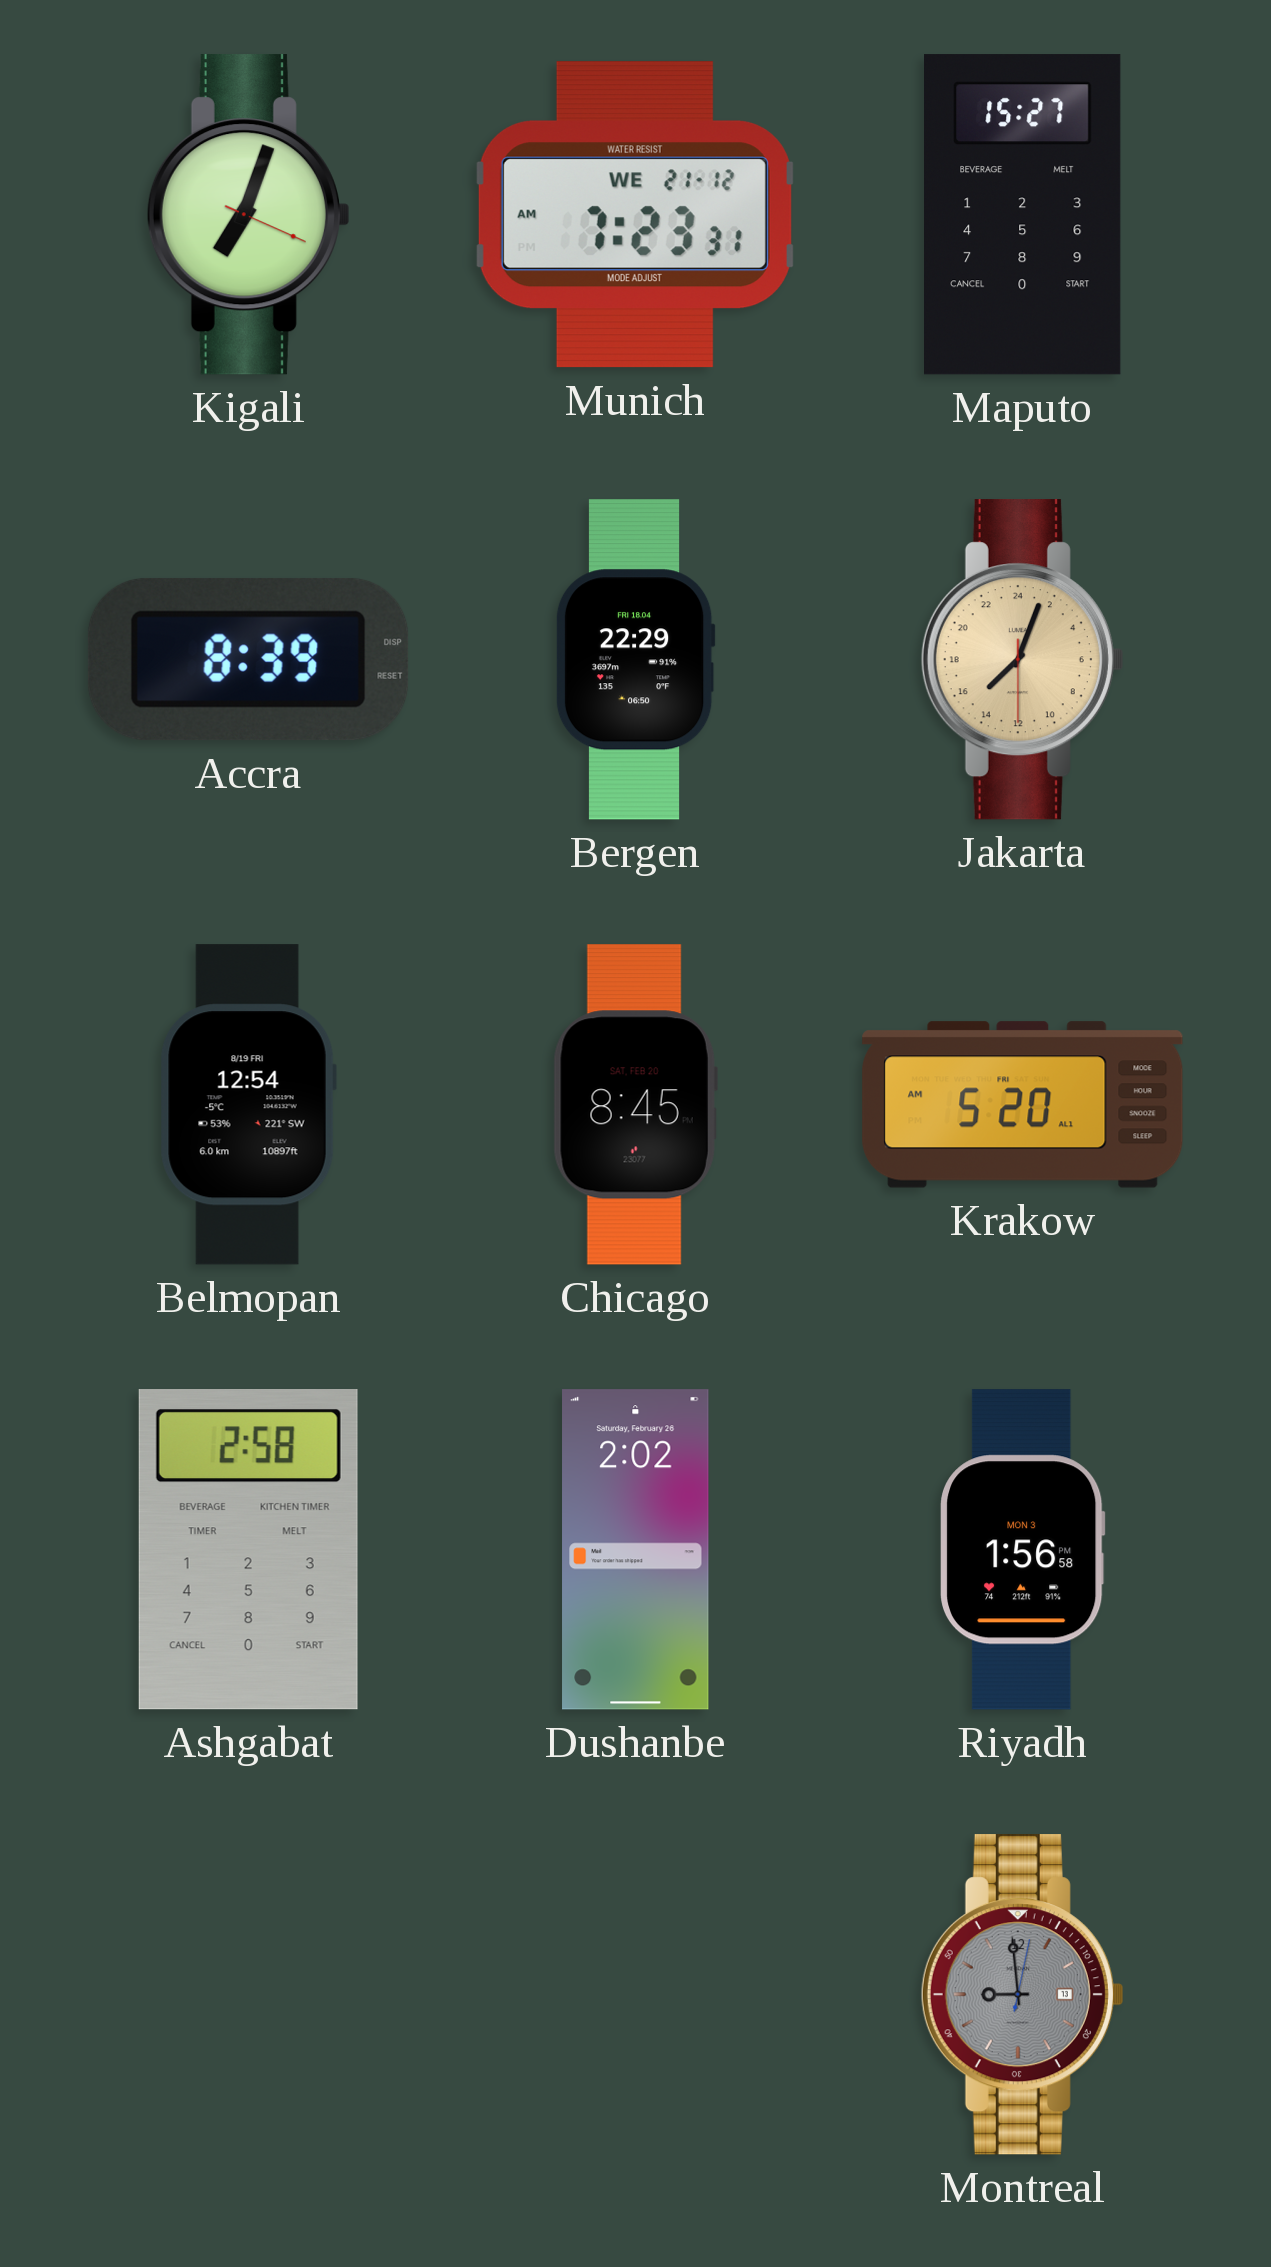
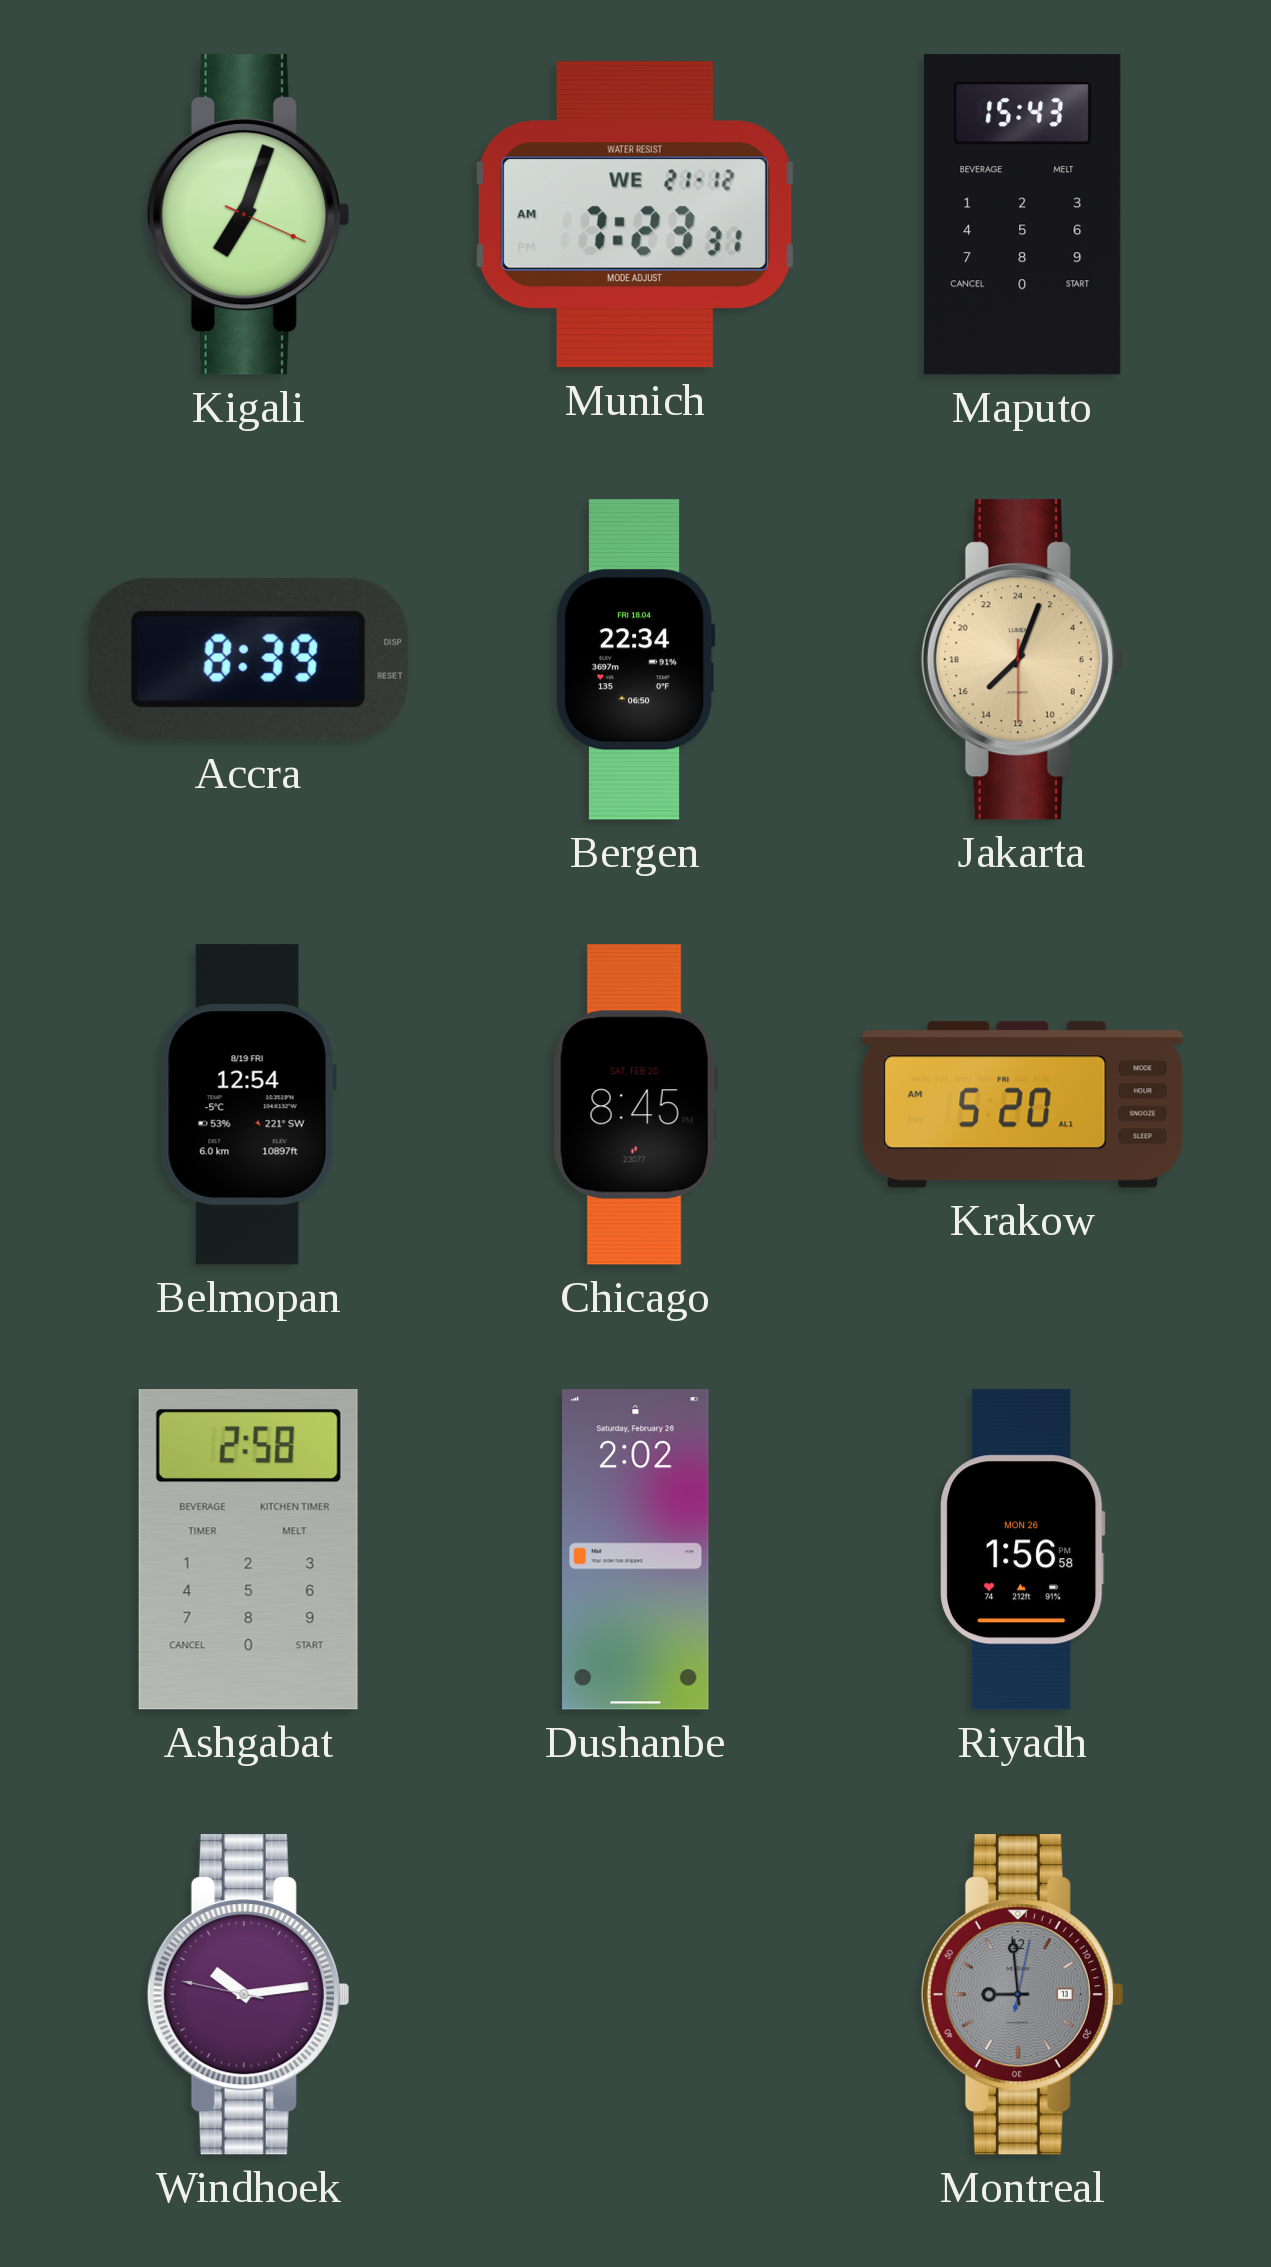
Maputo: 15:27 -> 15:43
Bergen: 22:29 -> 22:34
Riyadh date: MON 3 -> MON 26
Windhoek: none -> 10:13
